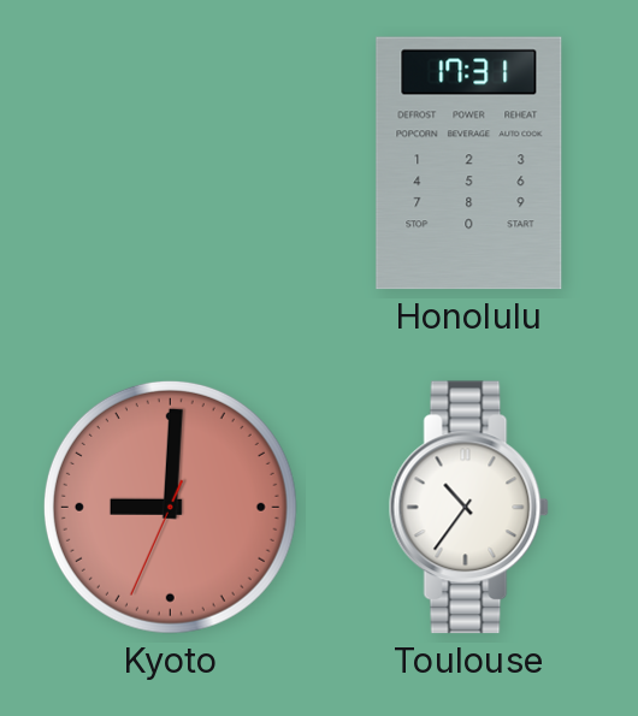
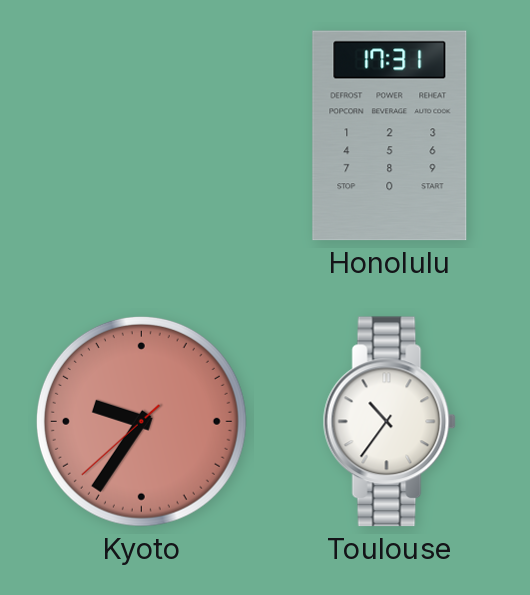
Kyoto: 9:00 -> 9:35
